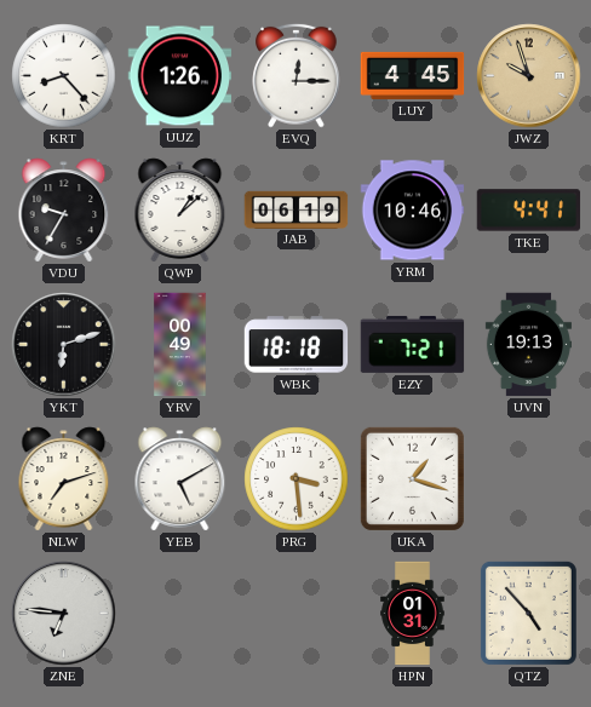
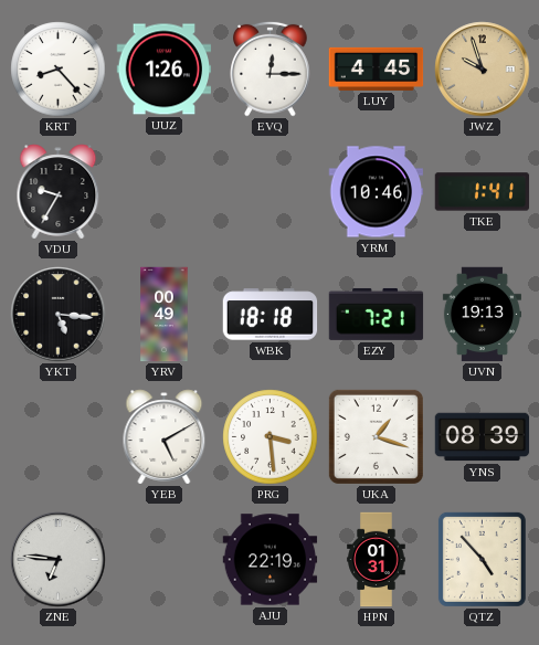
QWP: 1:08 -> none
JAB: 06:19 -> none
TKE: 4:41 -> 1:41
YKT: 6:12 -> 5:16
NLW: 7:12 -> none
YNS: none -> 08:39
AJU: none -> 22:19
